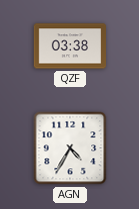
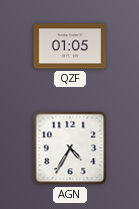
QZF: 03:38 -> 01:05
